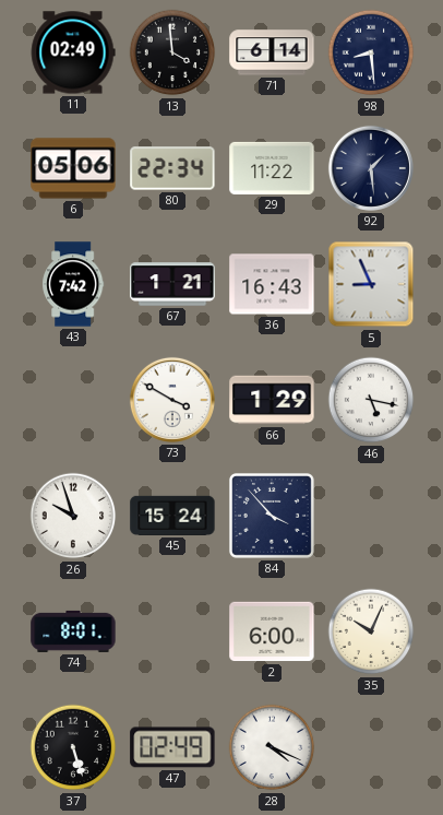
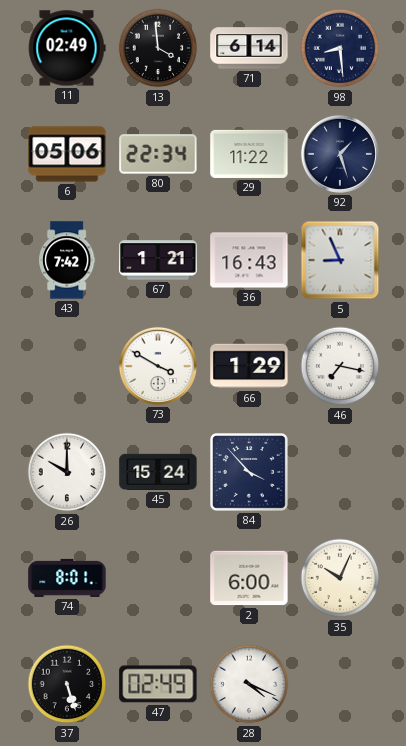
92: 1:29 -> 1:27
46: 5:17 -> 7:17
26: 9:57 -> 10:00
